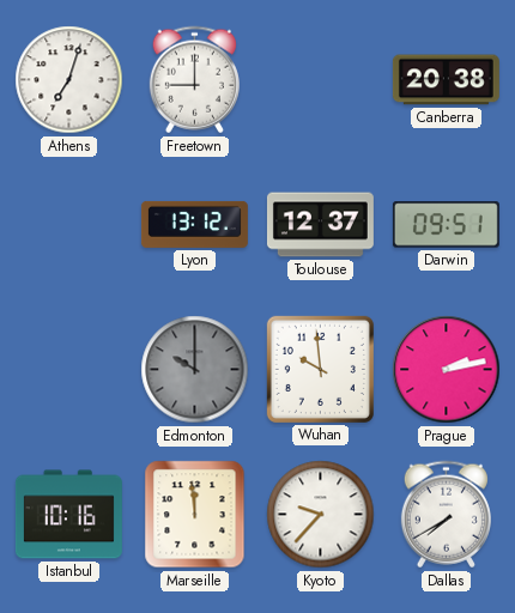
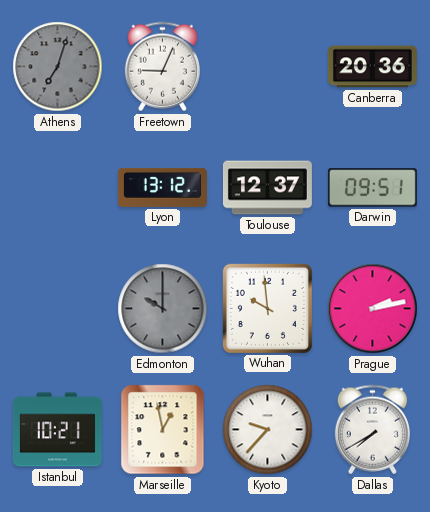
Athens dial: white -> grey
Freetown: 9:00 -> 9:04
Canberra: 20:38 -> 20:36
Istanbul: 10:16 -> 10:21
Marseille: 11:59 -> 12:58
